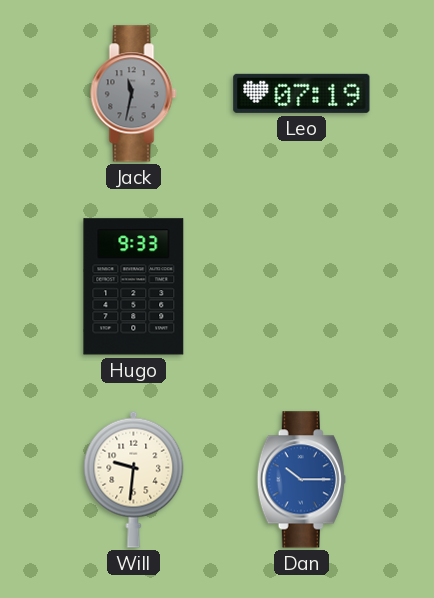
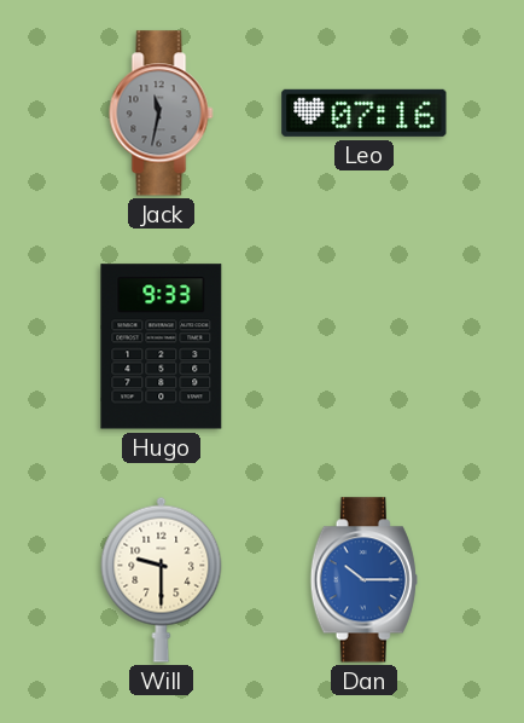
Leo: 07:19 -> 07:16
Will: 9:31 -> 9:30
